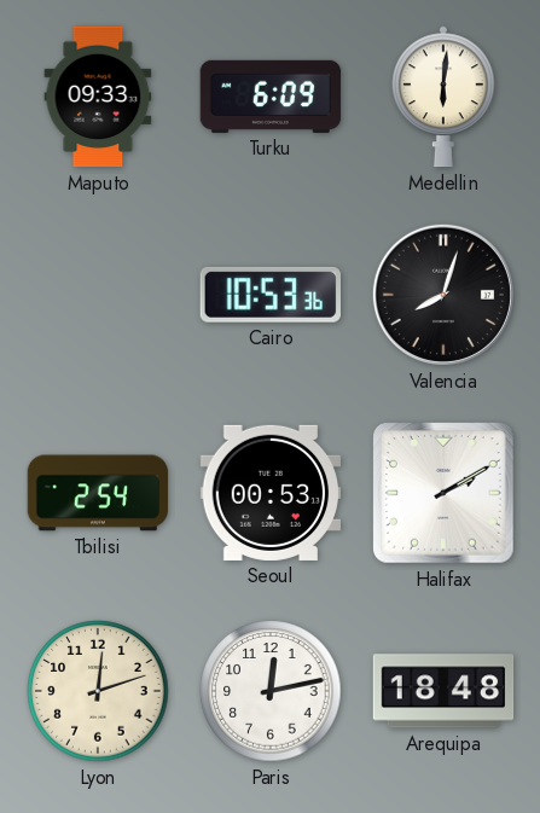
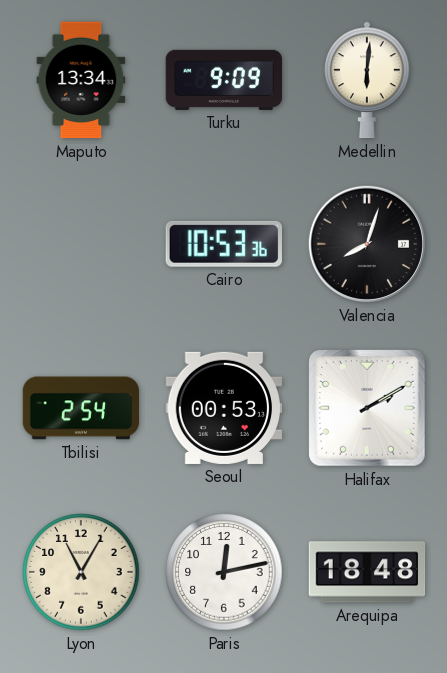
Maputo: 09:33 -> 13:34
Turku: 6:09 -> 9:09
Lyon: 12:12 -> 11:05
